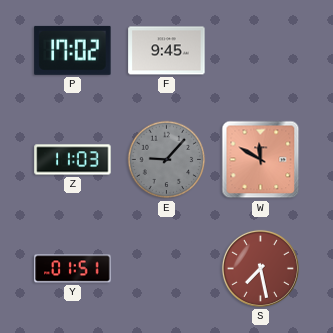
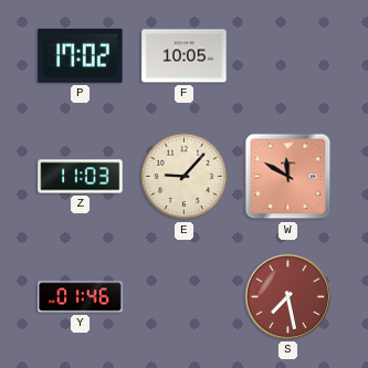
F: 9:45 -> 10:05
E dial: grey -> cream
Y: 01:51 -> 01:46
